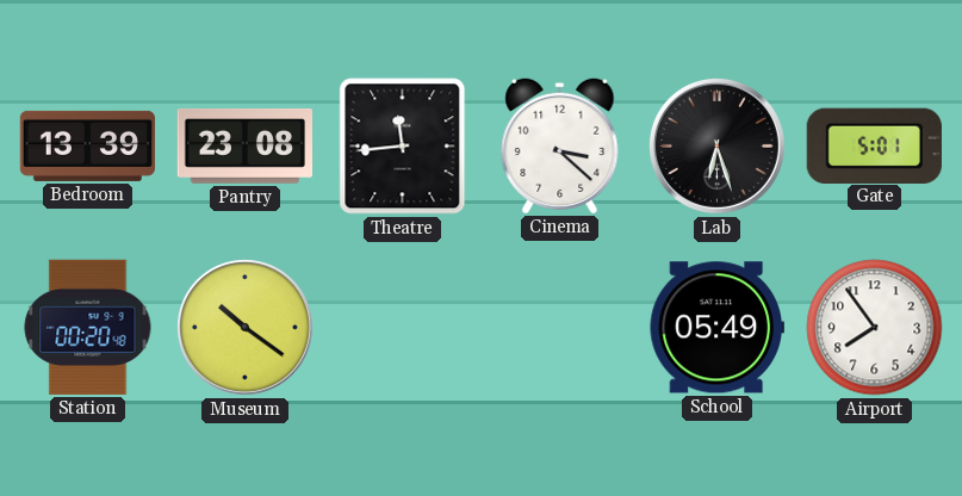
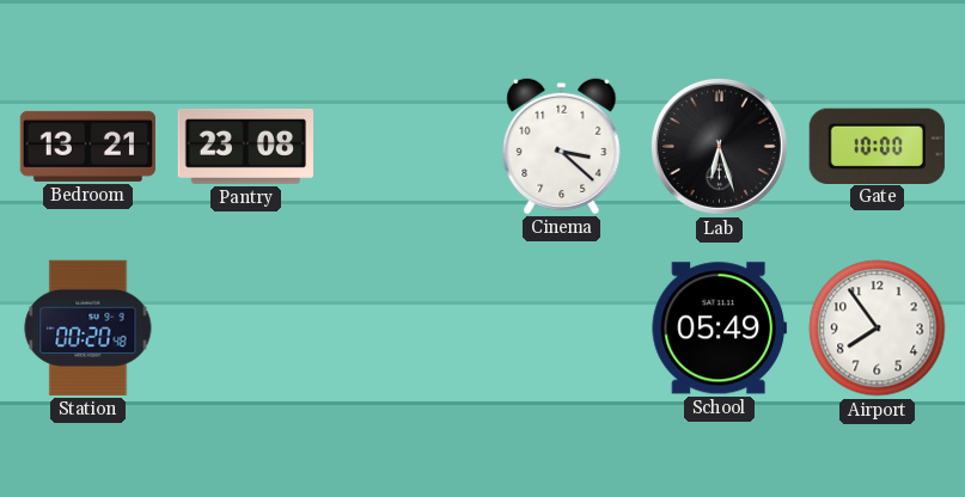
Bedroom: 13:39 -> 13:21
Theatre: 11:44 -> none
Gate: 5:01 -> 10:00
Museum: 10:21 -> none
